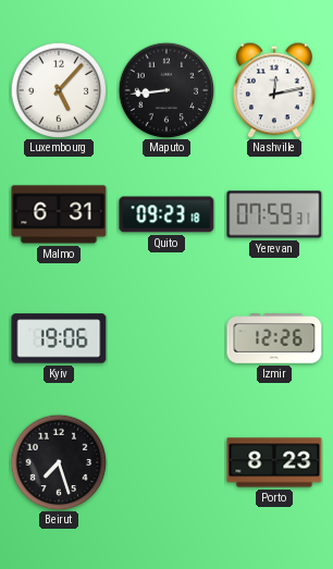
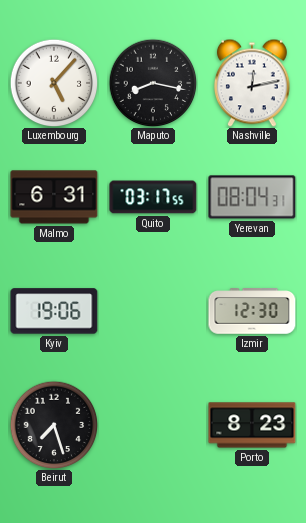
Maputo: 8:44 -> 8:17
Quito: 09:23 -> 03:17
Yerevan: 07:59 -> 08:04
Izmir: 12:26 -> 12:30
